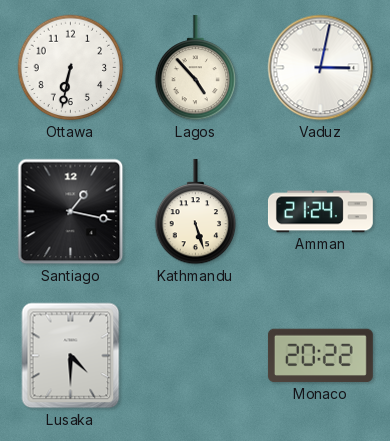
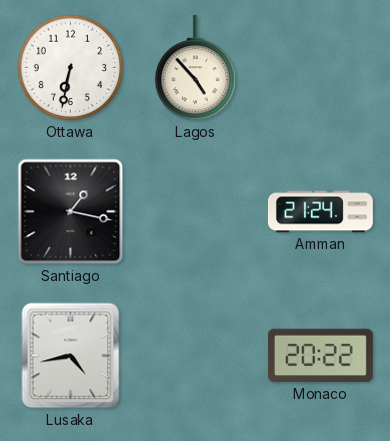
Vaduz: 3:02 -> none
Kathmandu: 5:27 -> none
Lusaka: 4:30 -> 4:43
